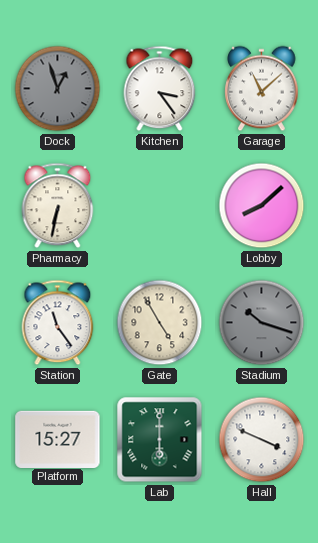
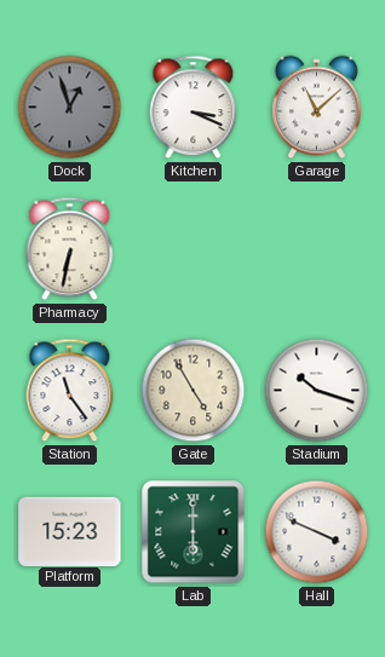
Kitchen: 3:24 -> 3:19
Lobby: 8:08 -> none
Stadium dial: grey -> white
Platform: 15:27 -> 15:23
